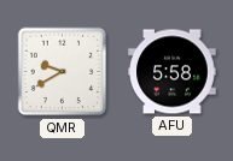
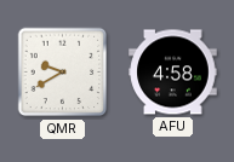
AFU: 5:58 -> 4:58
